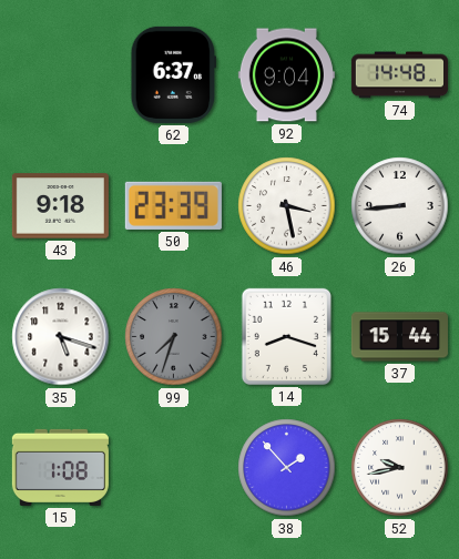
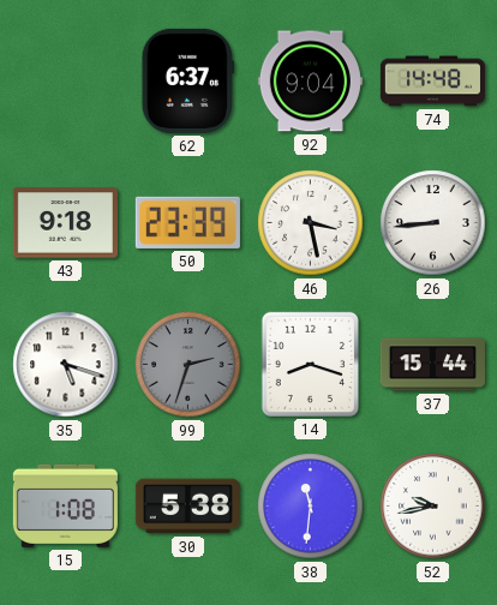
99: 7:33 -> 2:33
30: none -> 5:38
38: 1:53 -> 11:31
